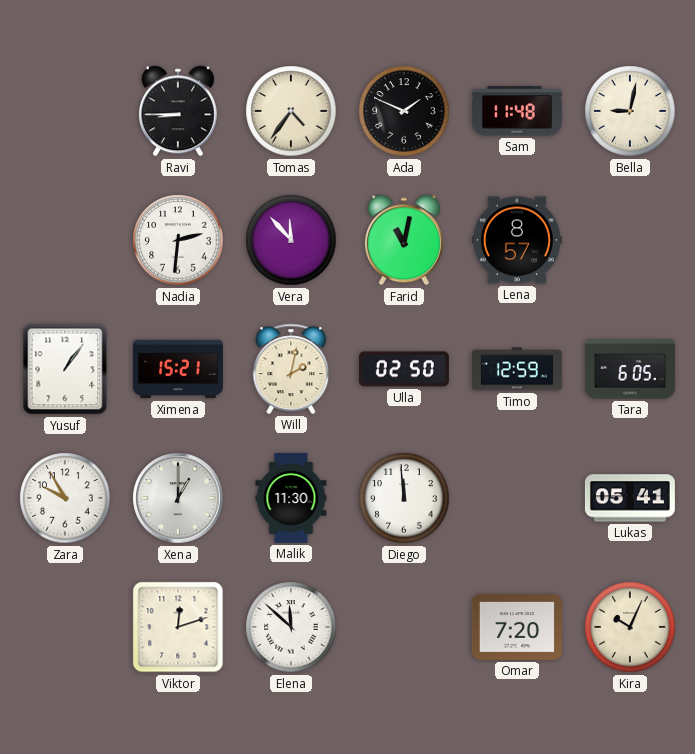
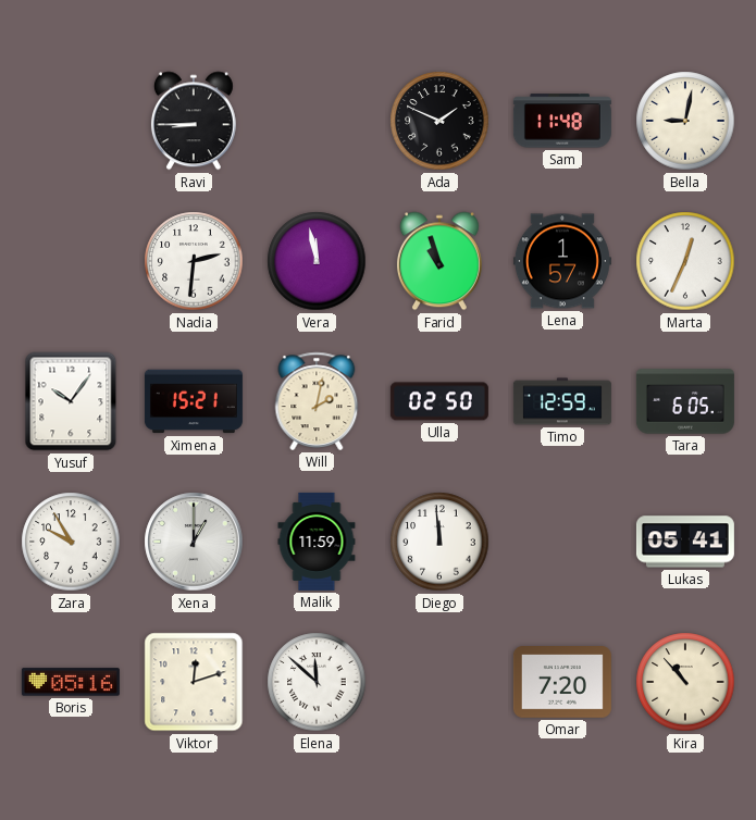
Tomas: 4:36 -> none
Vera: 11:53 -> 11:58
Farid: 11:02 -> 10:57
Lena: 8:57 -> 1:57
Marta: none -> 12:34
Yusuf: 1:06 -> 10:06
Malik: 11:30 -> 11:59
Boris: none -> 05:16
Kira: 10:04 -> 10:53
